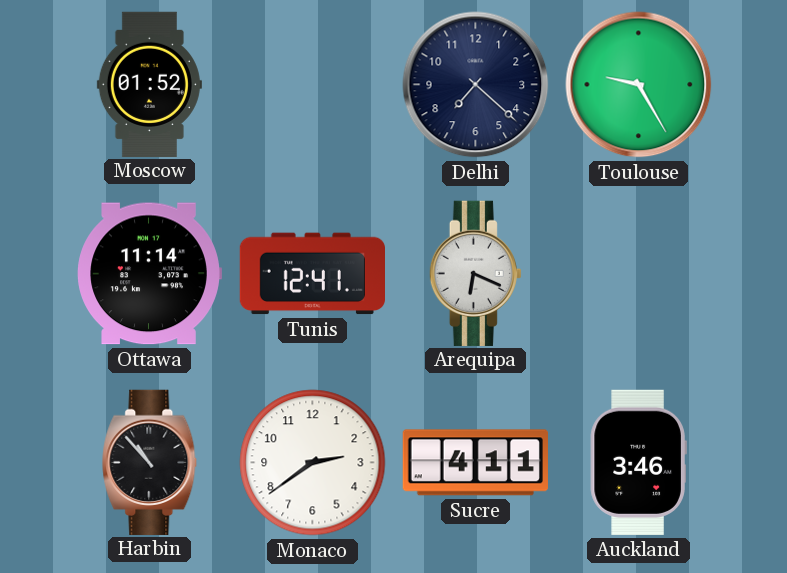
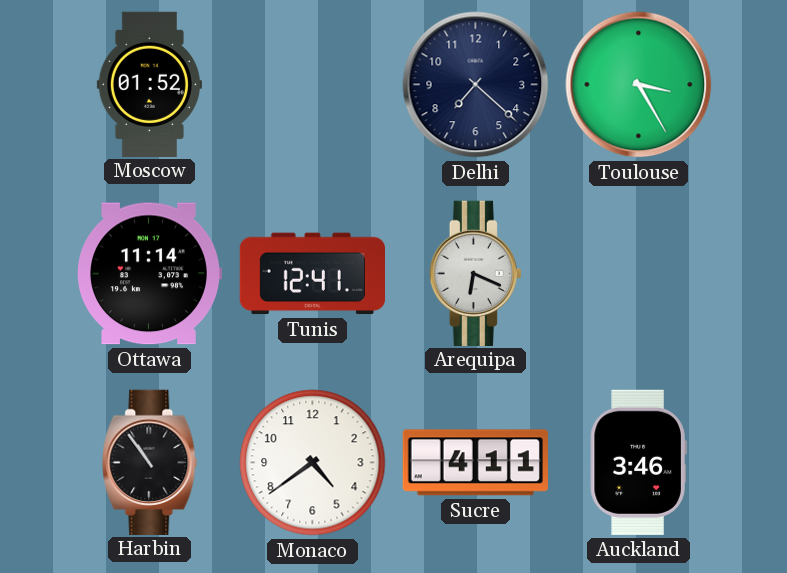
Toulouse: 9:25 -> 3:25
Harbin: 10:53 -> 10:54
Monaco: 2:39 -> 4:39
